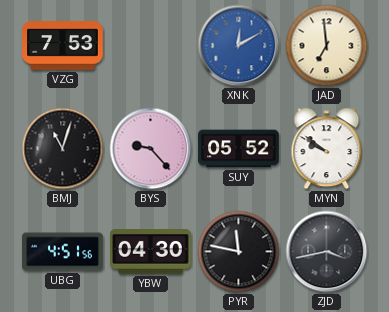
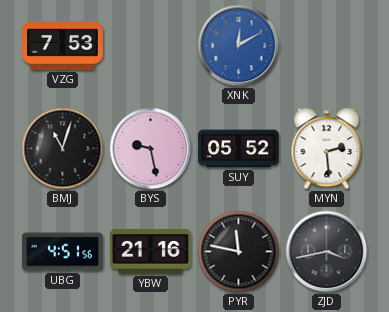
JAD: 6:59 -> none
BYS: 9:23 -> 9:28
MYN: 9:51 -> 2:29
YBW: 04:30 -> 21:16
